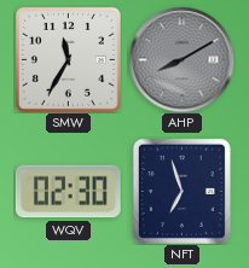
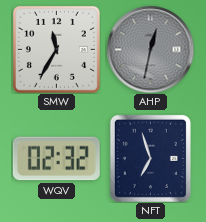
AHP: 8:10 -> 12:32
WQV: 02:30 -> 02:32
